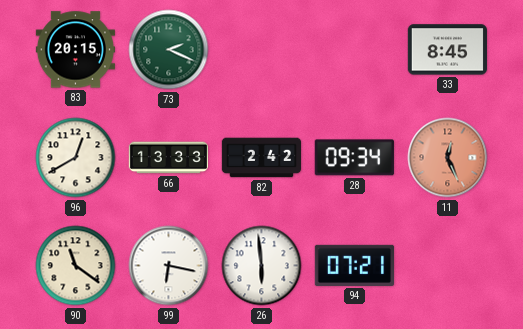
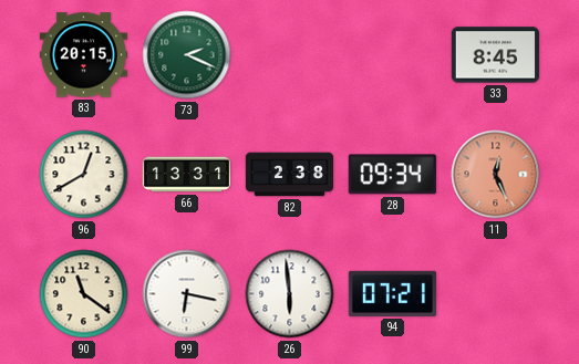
66: 13:33 -> 13:31
82: 2:42 -> 2:38
